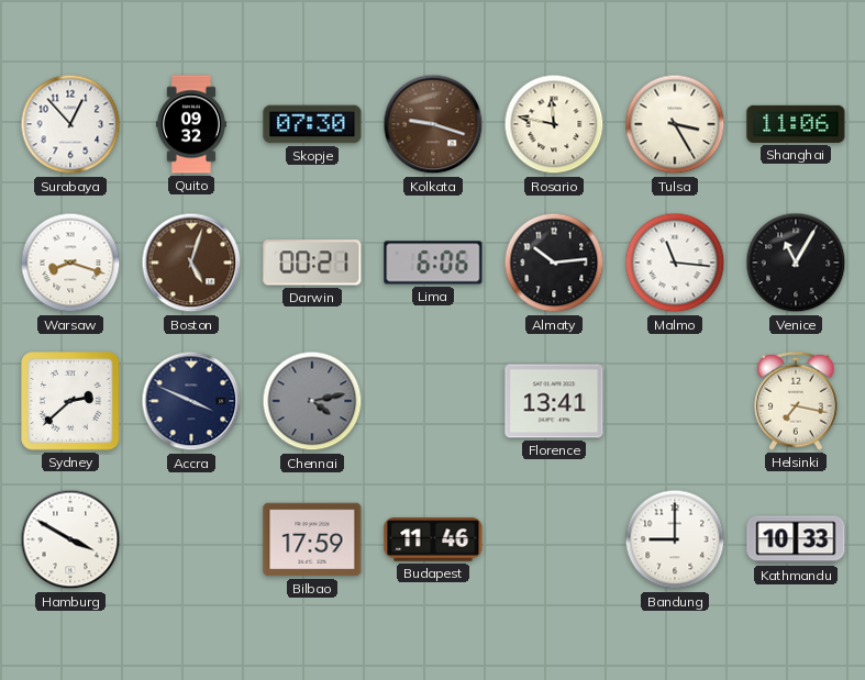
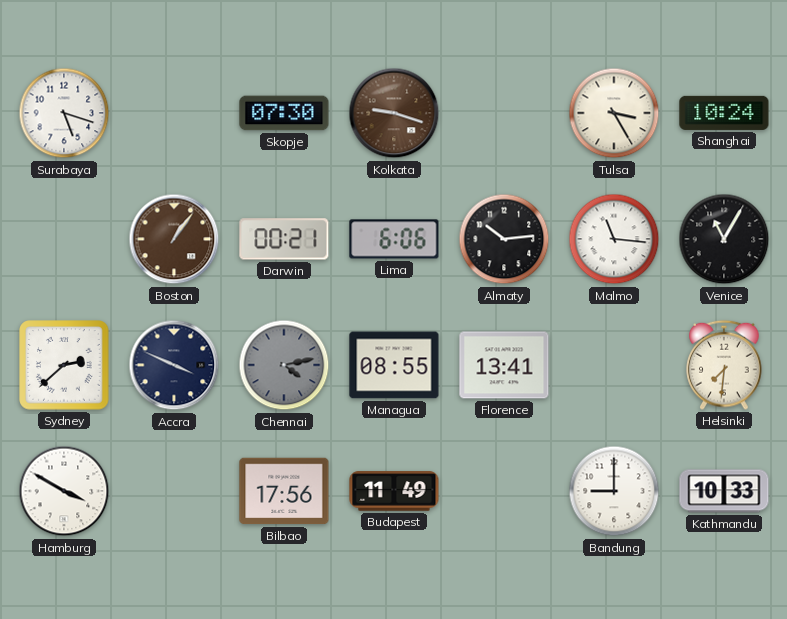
Surabaya: 12:53 -> 5:18
Quito: 09:32 -> none
Rosario: 11:47 -> none
Shanghai: 11:06 -> 10:24
Warsaw: 8:18 -> none
Boston: 5:03 -> 1:06
Managua: none -> 08:55
Helsinki: 7:17 -> 7:31
Bilbao: 17:59 -> 17:56
Budapest: 11:46 -> 11:49
